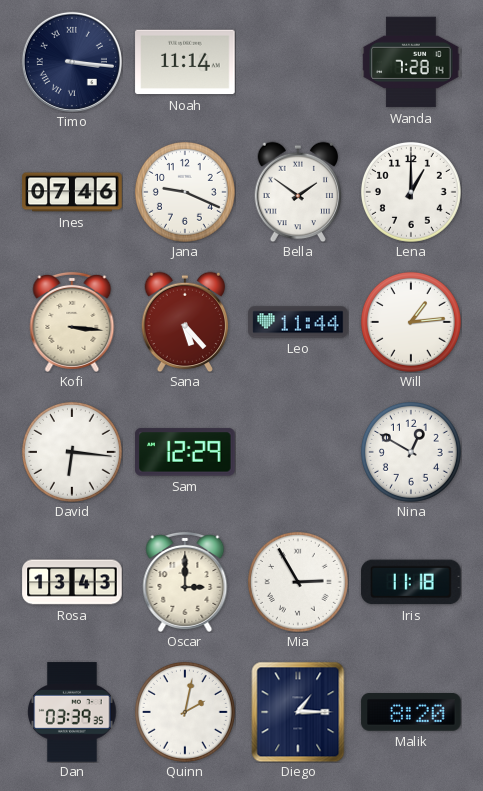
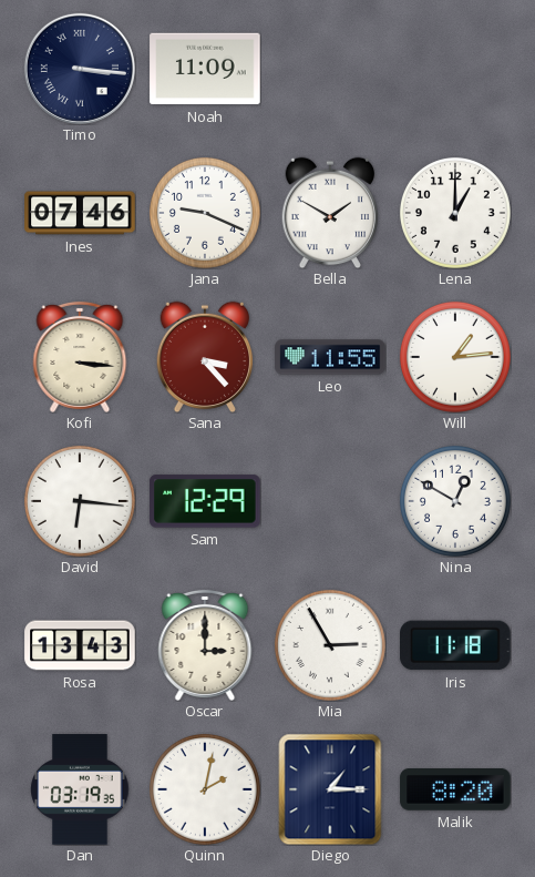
Noah: 11:14 -> 11:09
Wanda: 7:28 -> none
Bella: 1:51 -> 1:50
Sana: 5:23 -> 3:23
Leo: 11:44 -> 11:55
Dan: 03:39 -> 03:19
